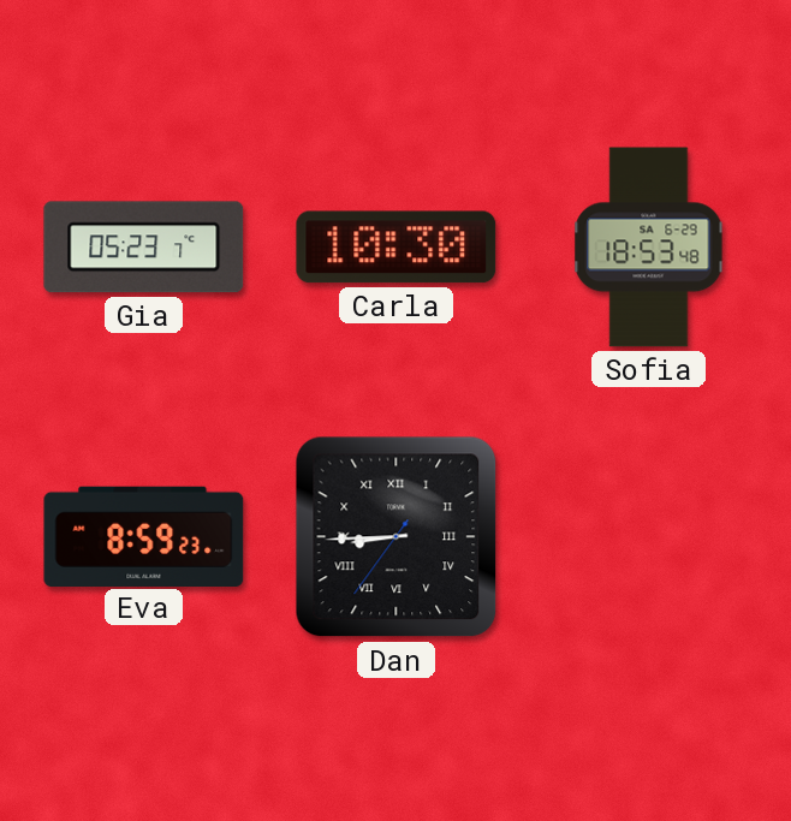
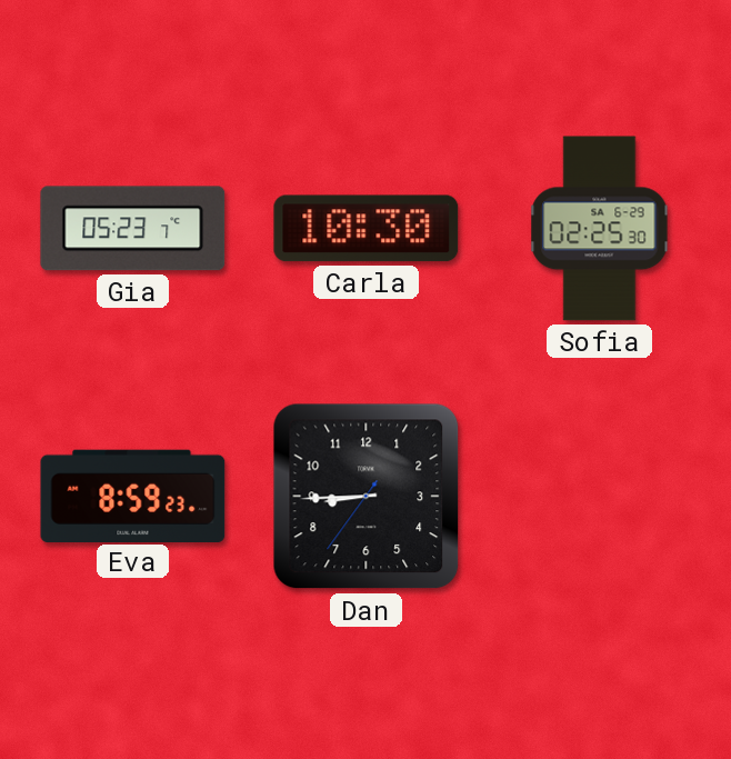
Sofia: 18:53 -> 02:25
Dan numerals: Roman -> Arabic
